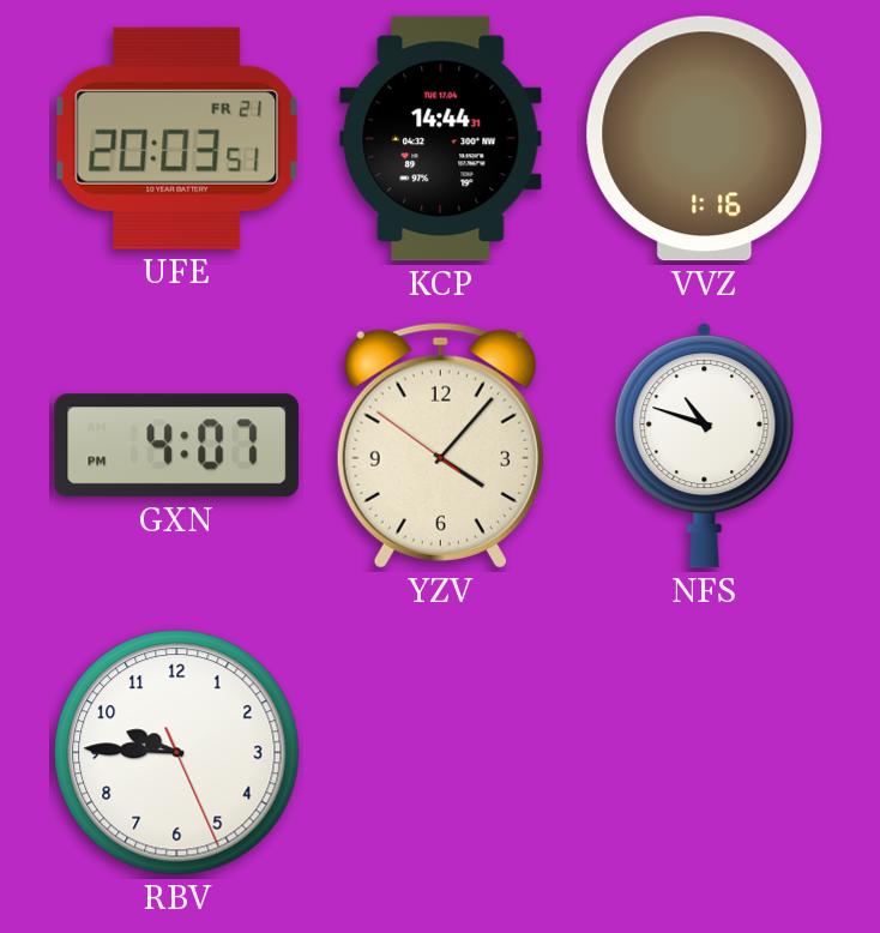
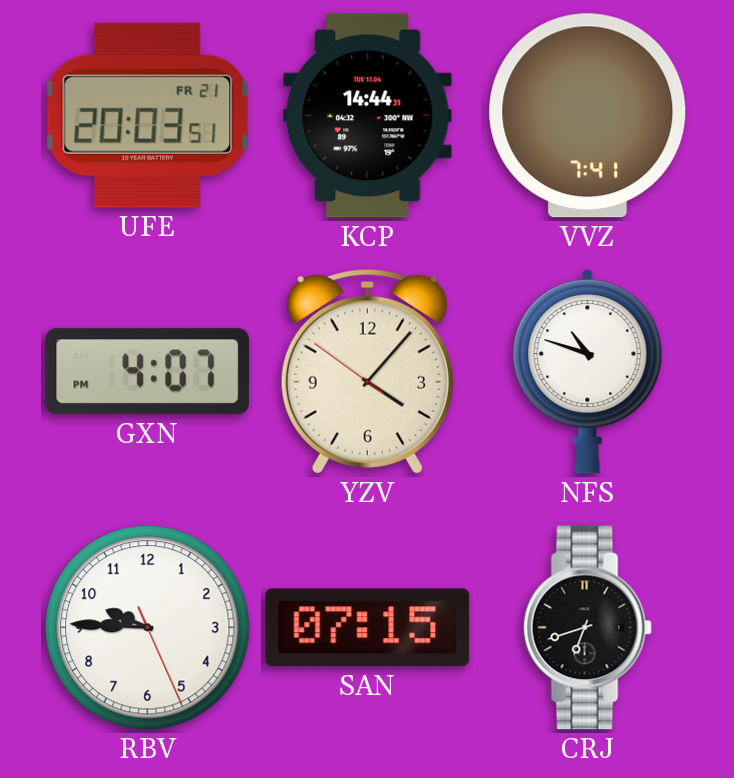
VVZ: 1:16 -> 7:41
SAN: none -> 07:15
CRJ: none -> 6:42
